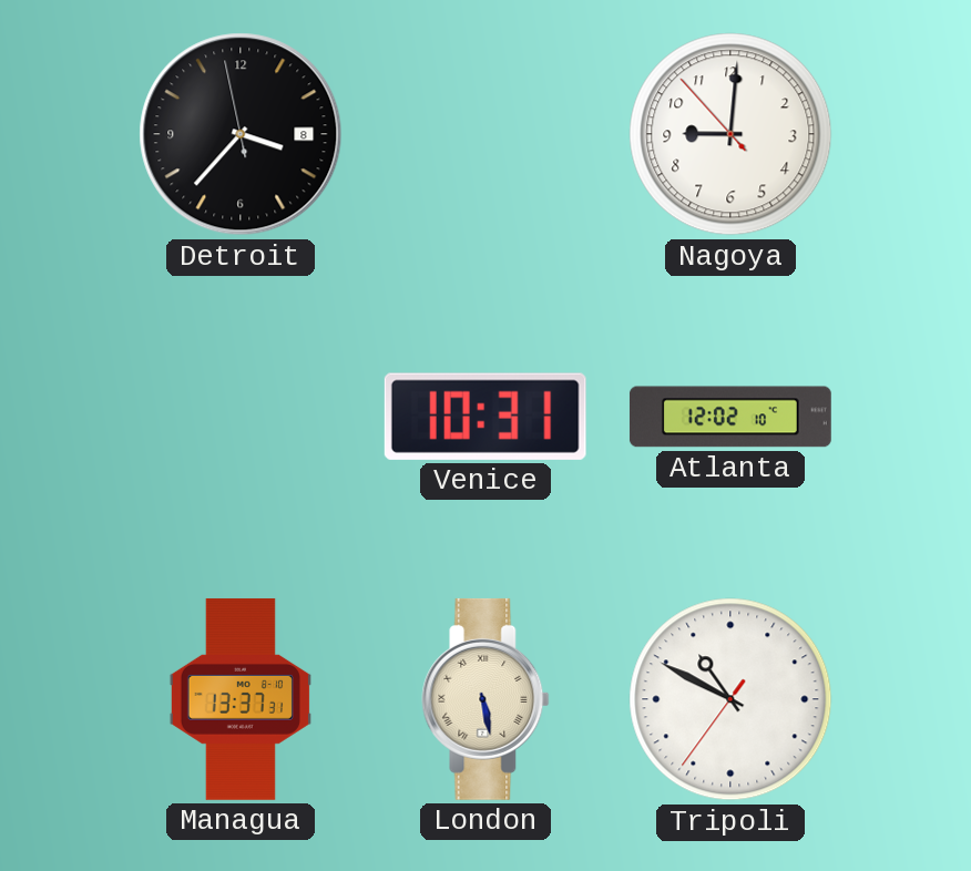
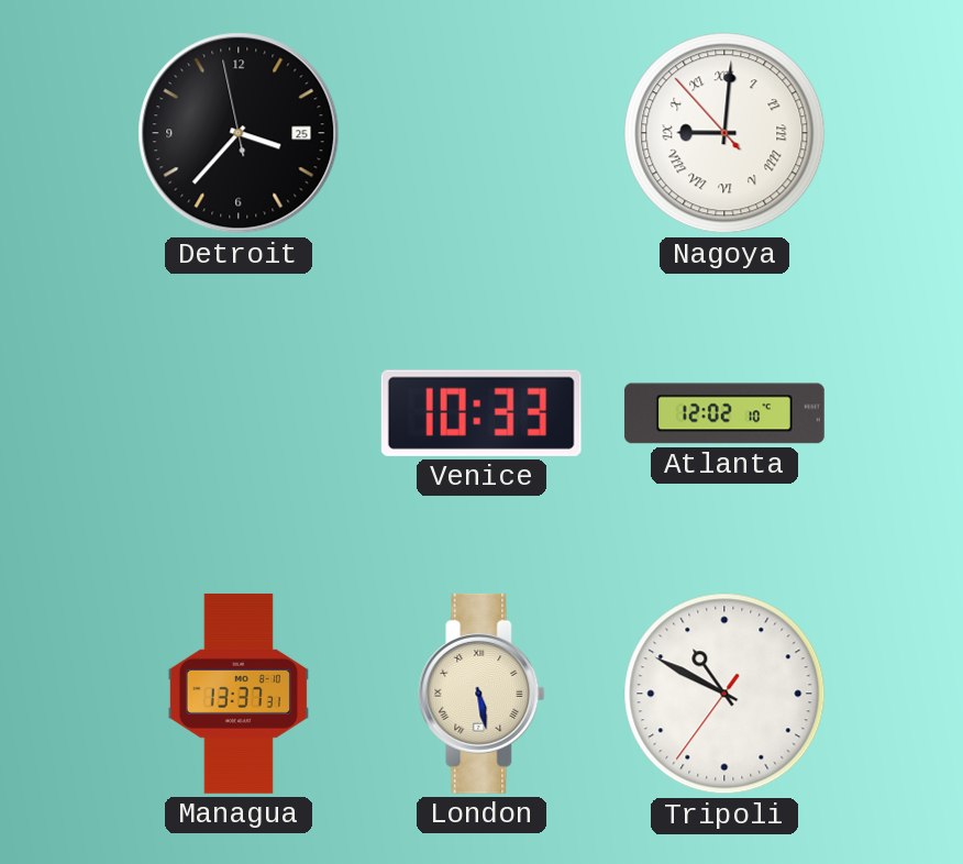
Detroit date: 8 -> 25
Nagoya numerals: Arabic -> Roman
Venice: 10:31 -> 10:33
